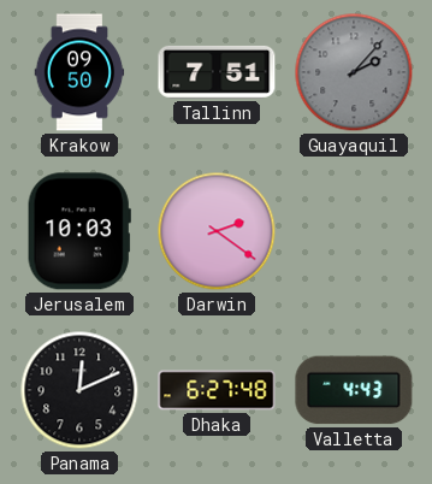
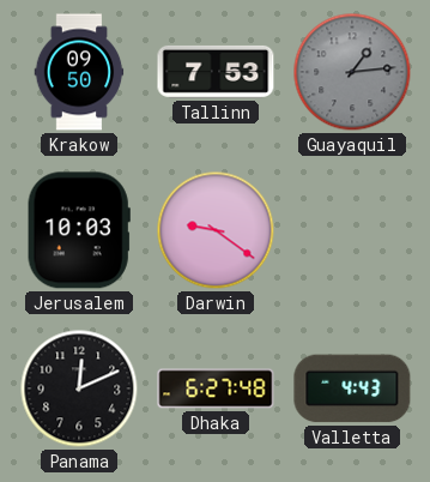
Tallinn: 7:51 -> 7:53
Guayaquil: 2:07 -> 1:14
Darwin: 2:21 -> 9:21
